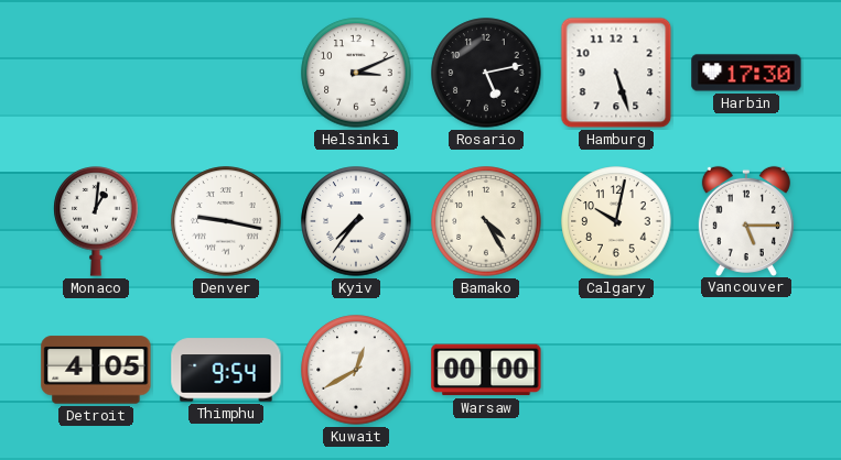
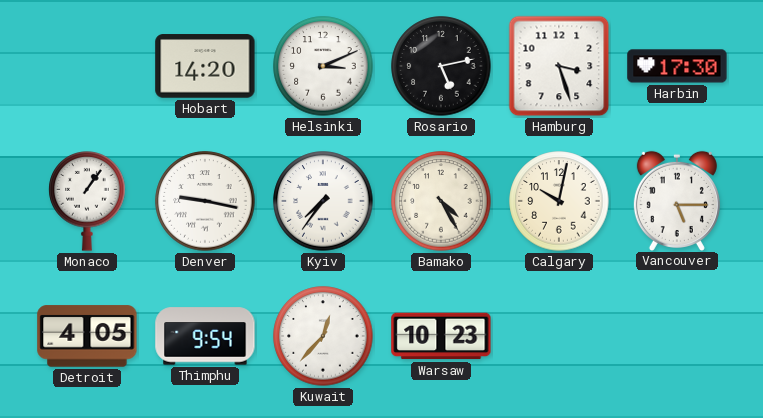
Hobart: none -> 14:20
Hamburg: 5:27 -> 3:27
Monaco: 1:01 -> 1:06
Kuwait: 12:40 -> 12:37
Warsaw: 00:00 -> 10:23
